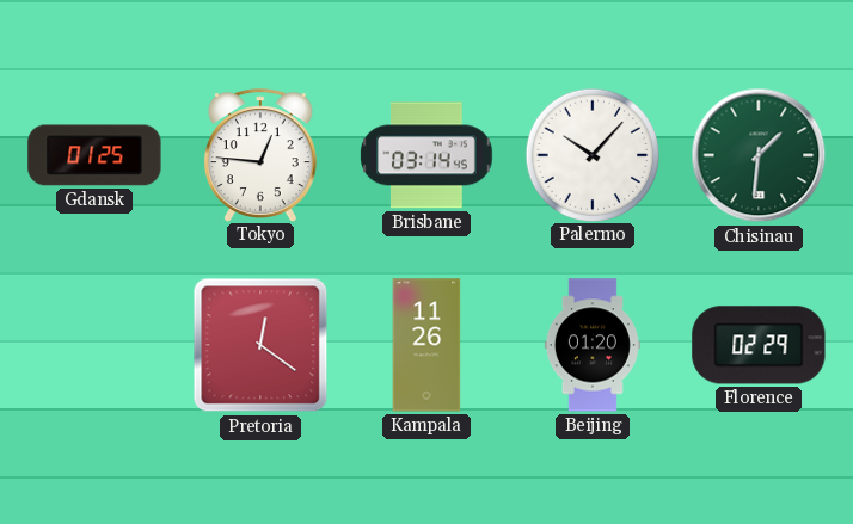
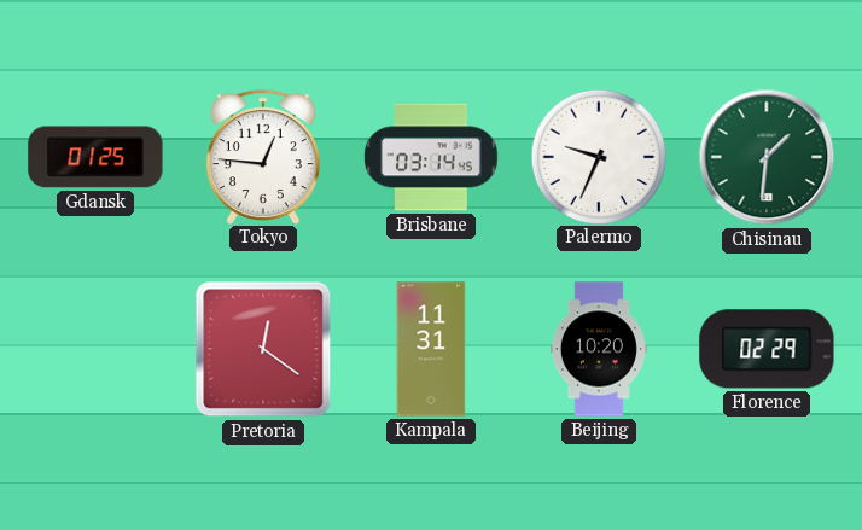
Palermo: 10:07 -> 9:34
Kampala: 11:26 -> 11:31
Beijing: 01:20 -> 10:20
